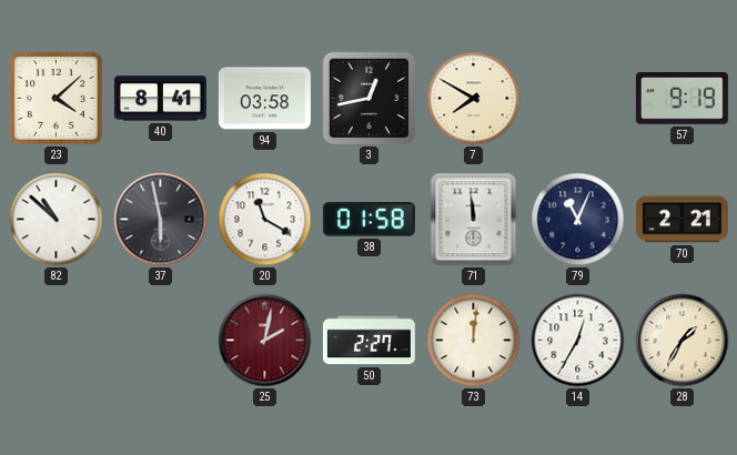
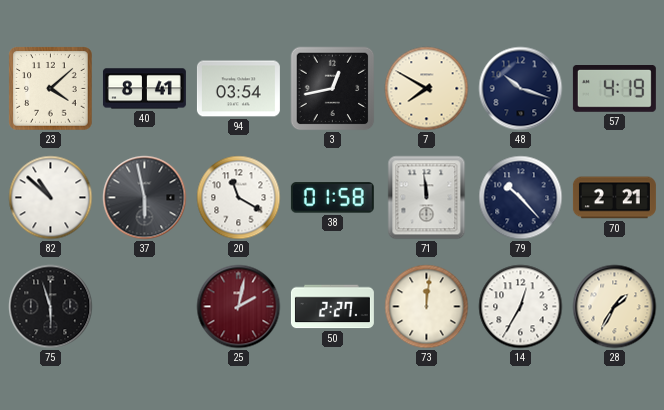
94: 03:58 -> 03:54
48: none -> 10:18
57: 9:19 -> 4:19
79: 11:04 -> 10:23
75: none -> 5:57
